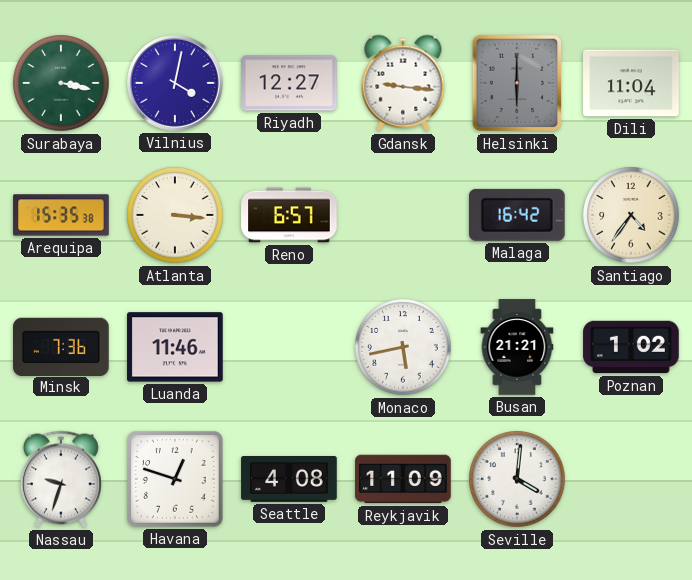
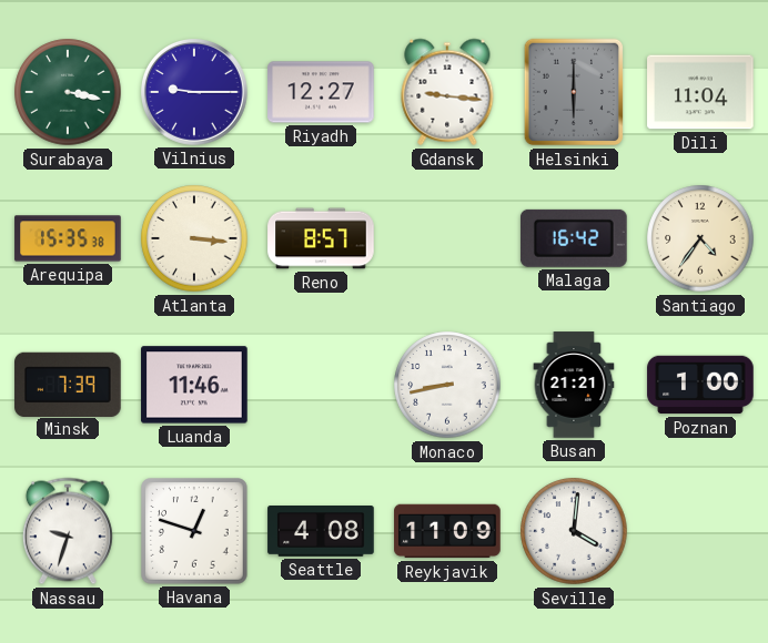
Vilnius: 4:02 -> 9:15
Reno: 6:57 -> 8:57
Minsk: 7:36 -> 7:39
Monaco: 5:43 -> 8:43
Poznan: 1:02 -> 1:00
